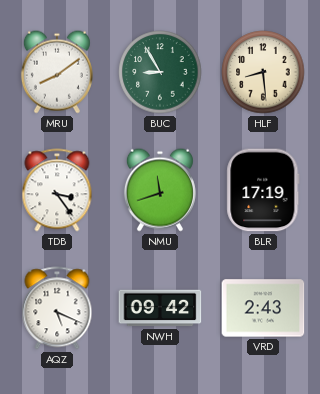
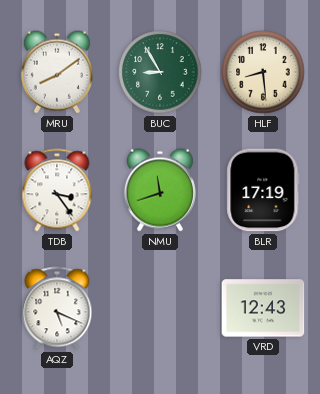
NWH: 09:42 -> none
VRD: 2:43 -> 12:43
